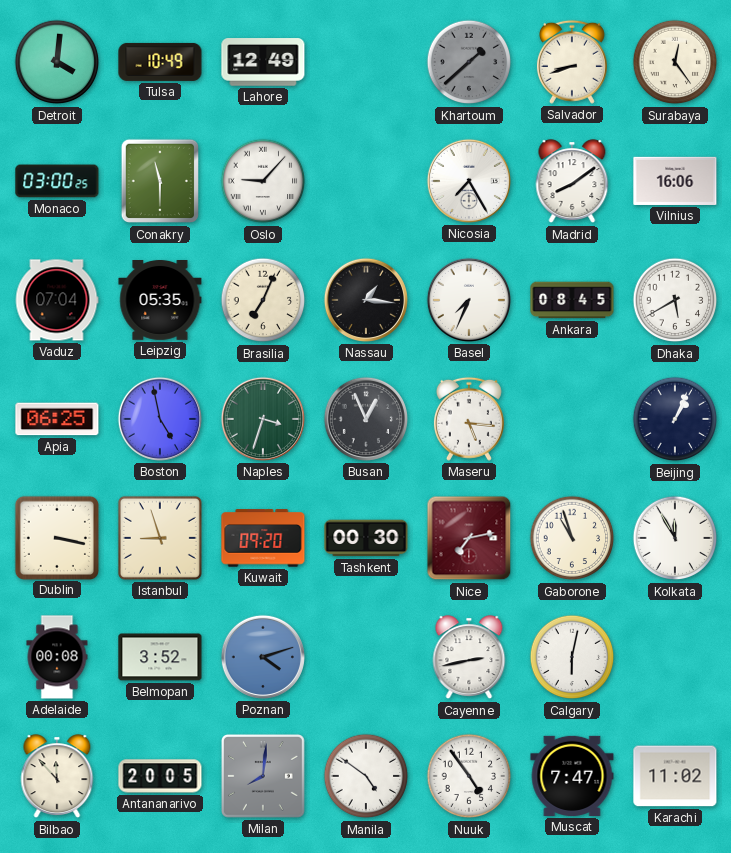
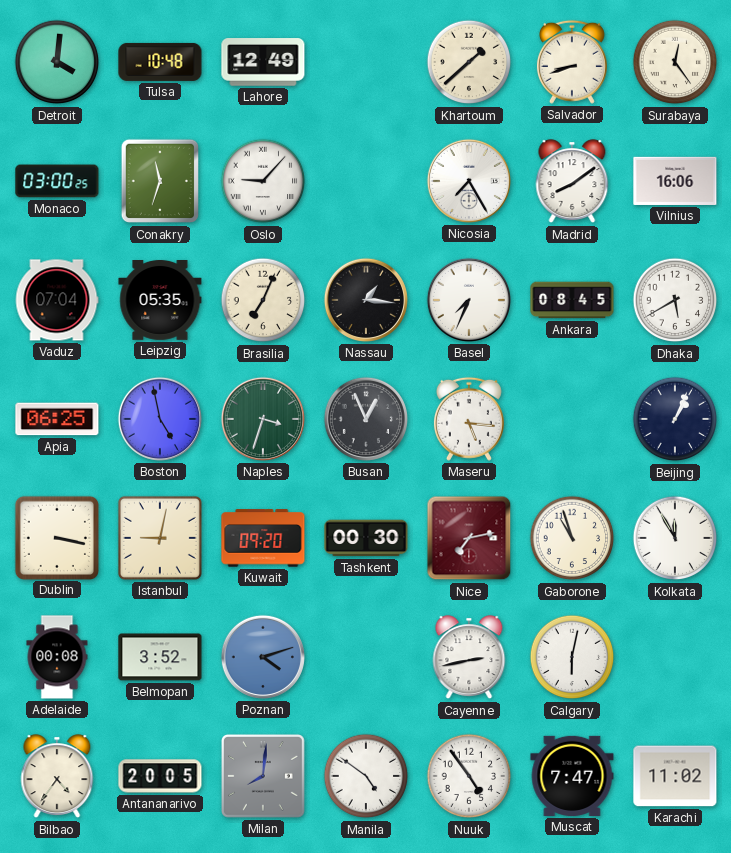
Tulsa: 10:49 -> 10:48
Khartoum dial: grey -> cream
Conakry: 11:30 -> 11:33
Istanbul: 8:57 -> 9:02
Bilbao: 11:53 -> 4:36
